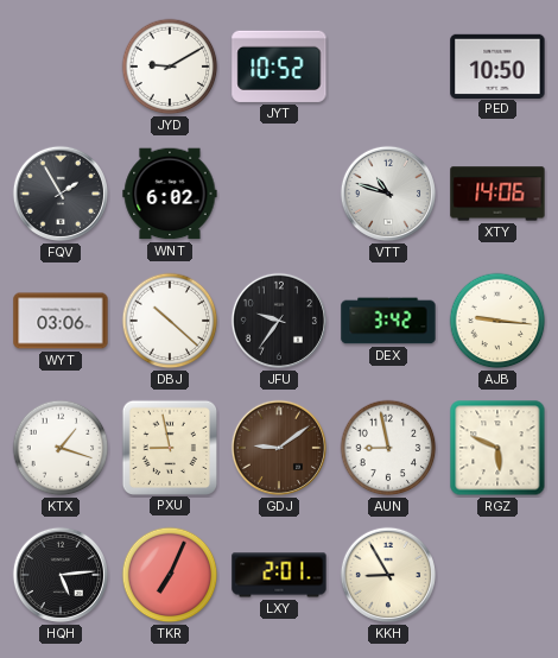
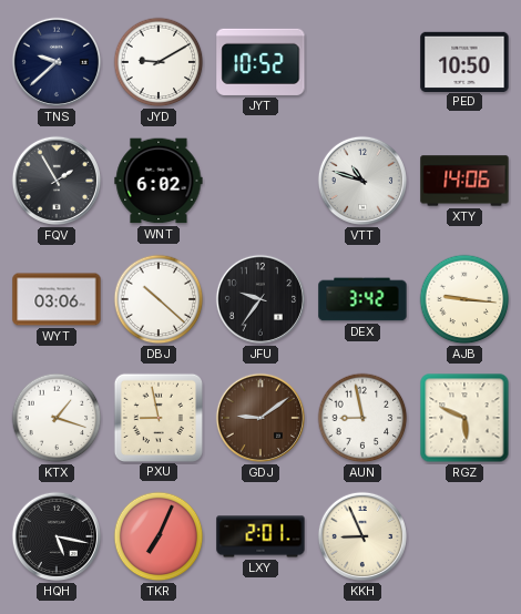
TNS: none -> 9:38
HQH: 5:14 -> 5:17
KKH: 8:55 -> 8:56
